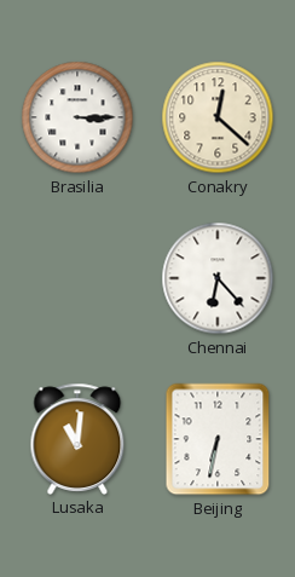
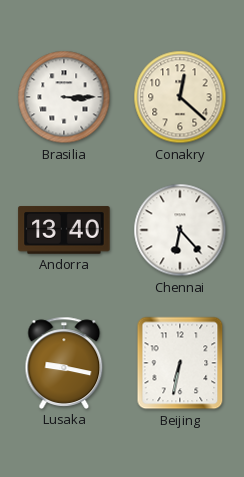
Andorra: none -> 13:40
Lusaka: 11:01 -> 9:17
